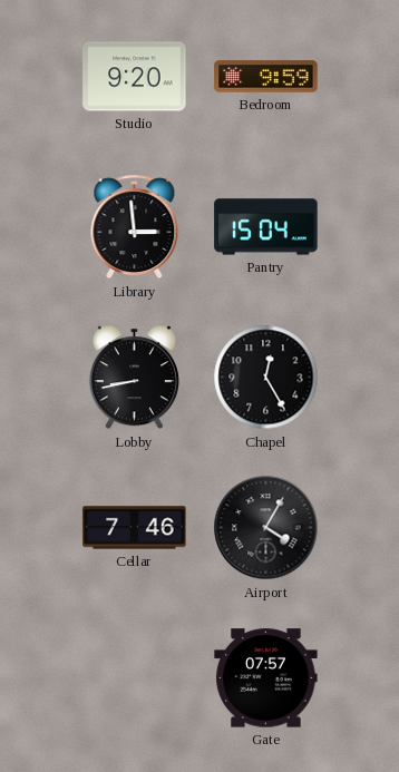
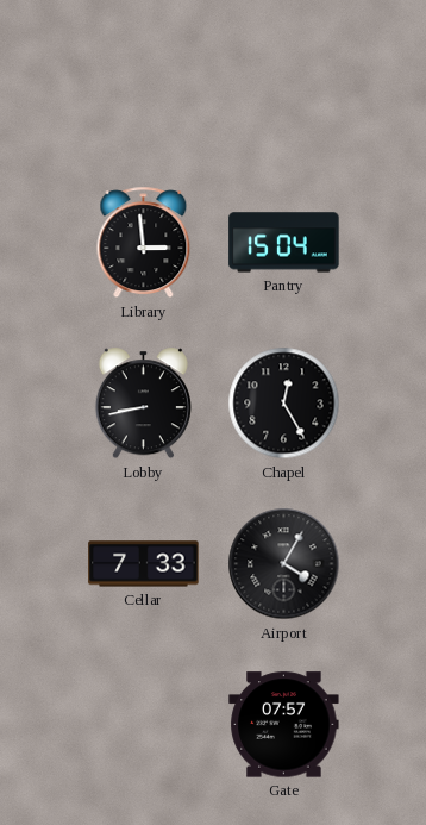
Studio: 9:20 -> none
Bedroom: 9:59 -> none
Cellar: 7:46 -> 7:33
